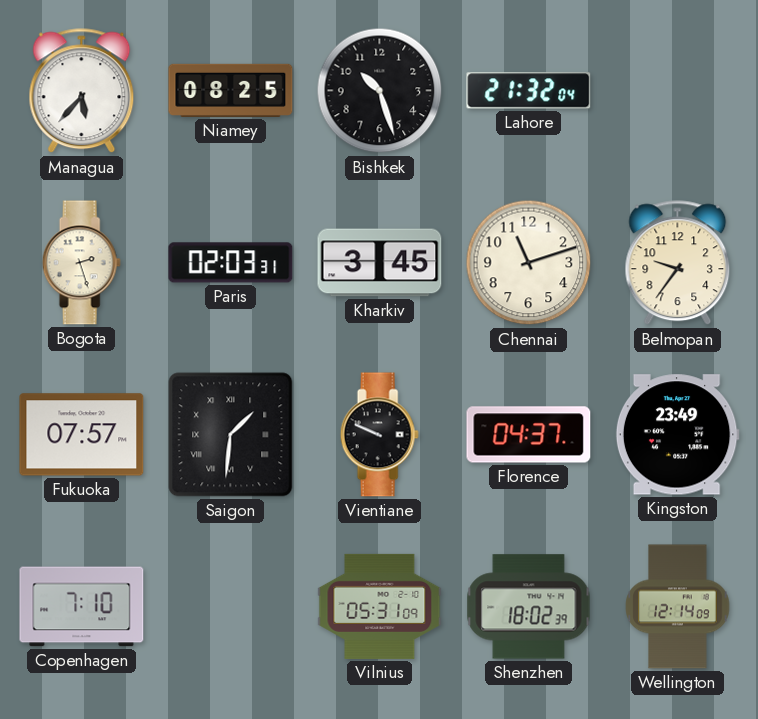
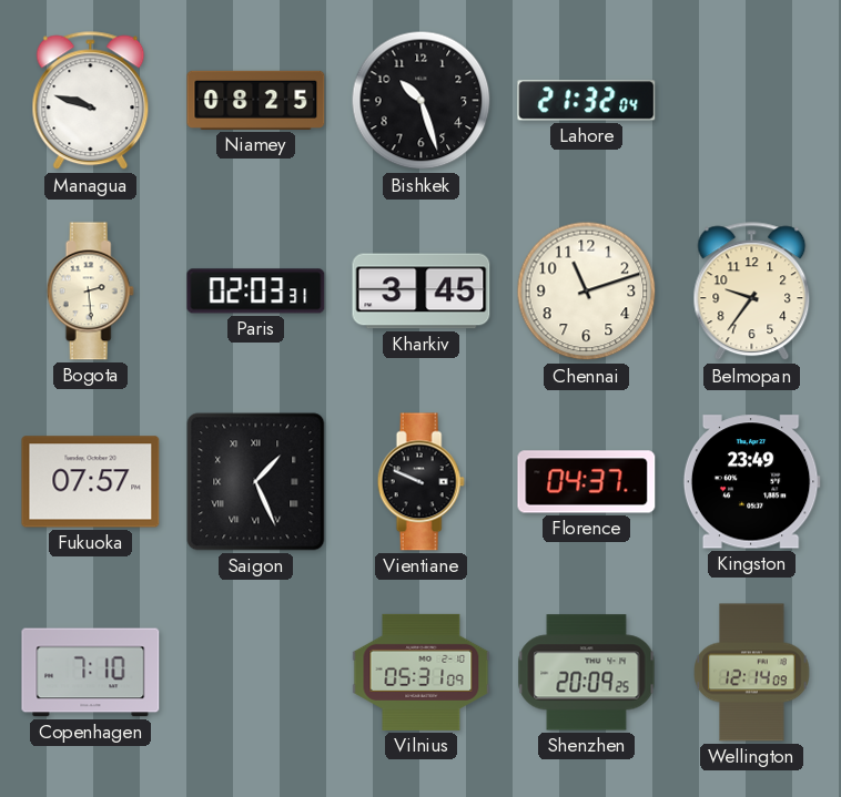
Managua: 5:37 -> 9:48
Bogota: 2:27 -> 2:29
Saigon: 1:31 -> 1:26
Shenzhen: 18:02 -> 20:09
